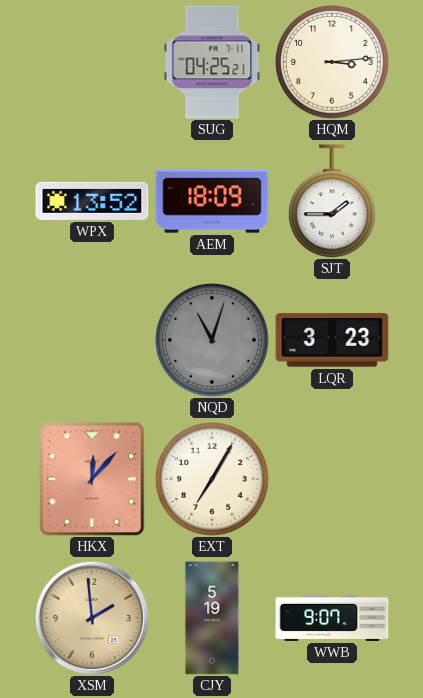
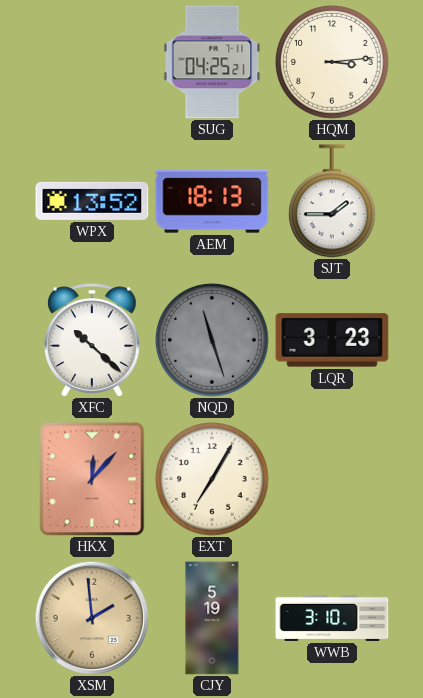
AEM: 18:09 -> 18:13
XFC: none -> 10:22
NQD: 11:03 -> 11:27
WWB: 9:07 -> 3:10
